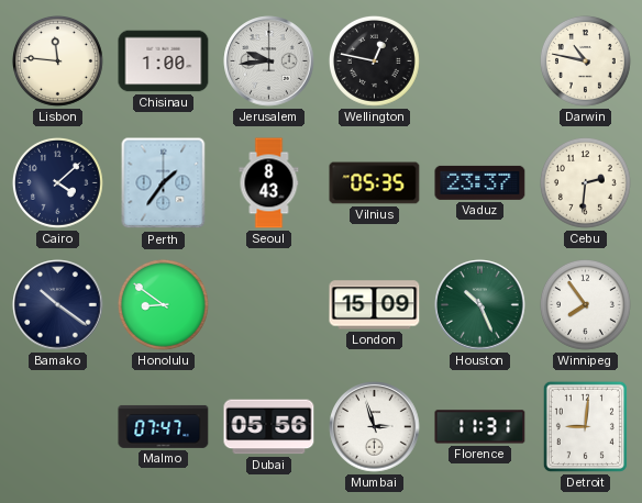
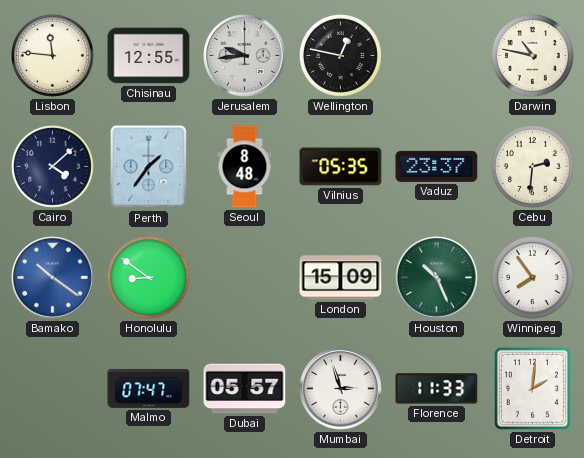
Chisinau: 1:00 -> 12:55
Seoul: 8:43 -> 8:48
Bamako dial: navy -> blue
Dubai: 05:56 -> 05:57
Florence: 11:31 -> 11:33
Detroit: 9:01 -> 2:01
